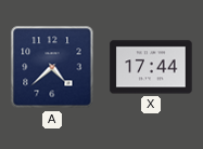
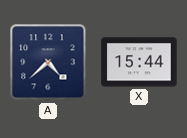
X: 17:44 -> 15:44
